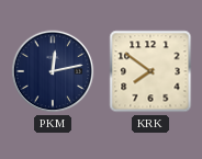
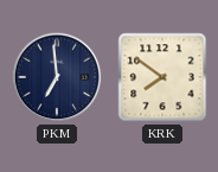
PKM: 12:13 -> 6:59
